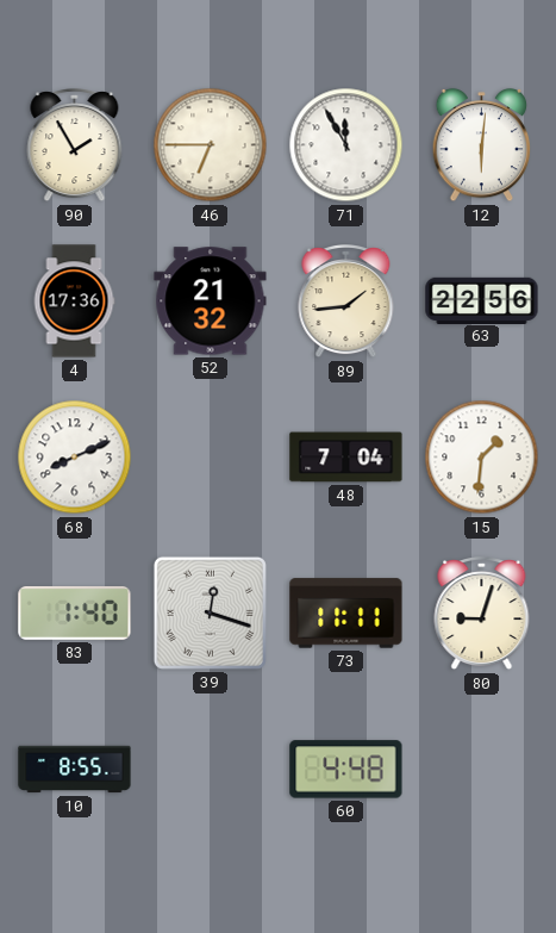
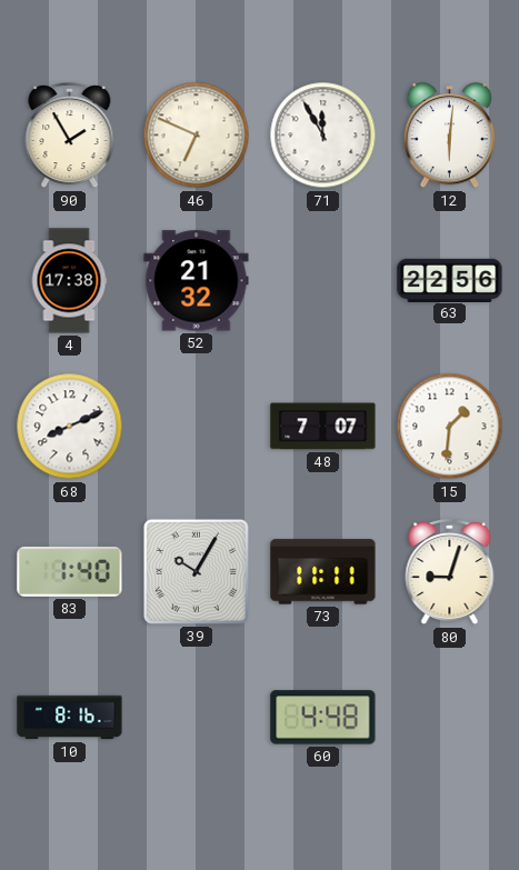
46: 6:45 -> 6:49
4: 17:36 -> 17:38
89: 1:44 -> none
48: 7:04 -> 7:07
39: 12:18 -> 10:05
10: 8:55 -> 8:16
